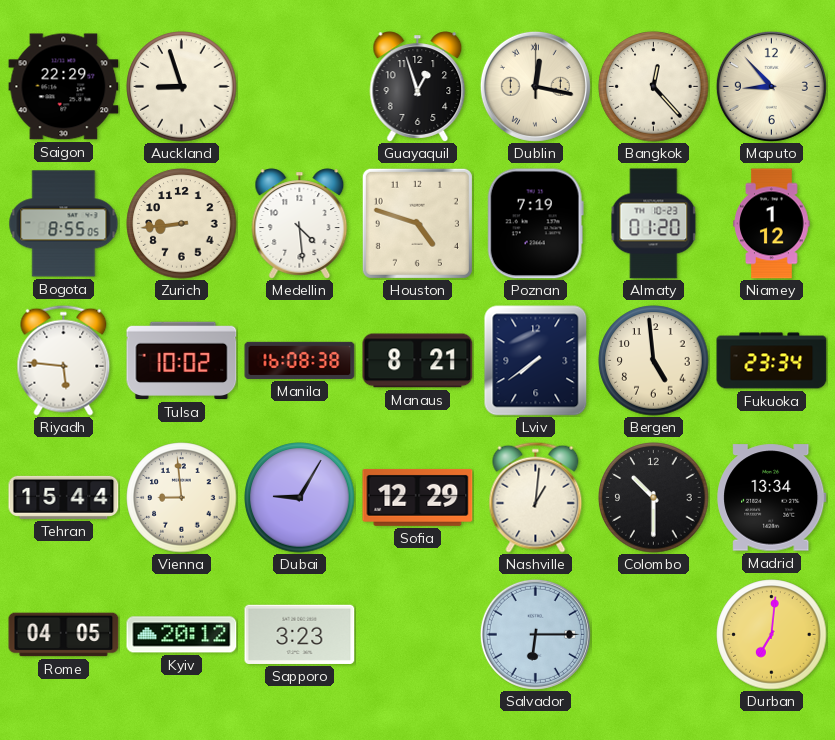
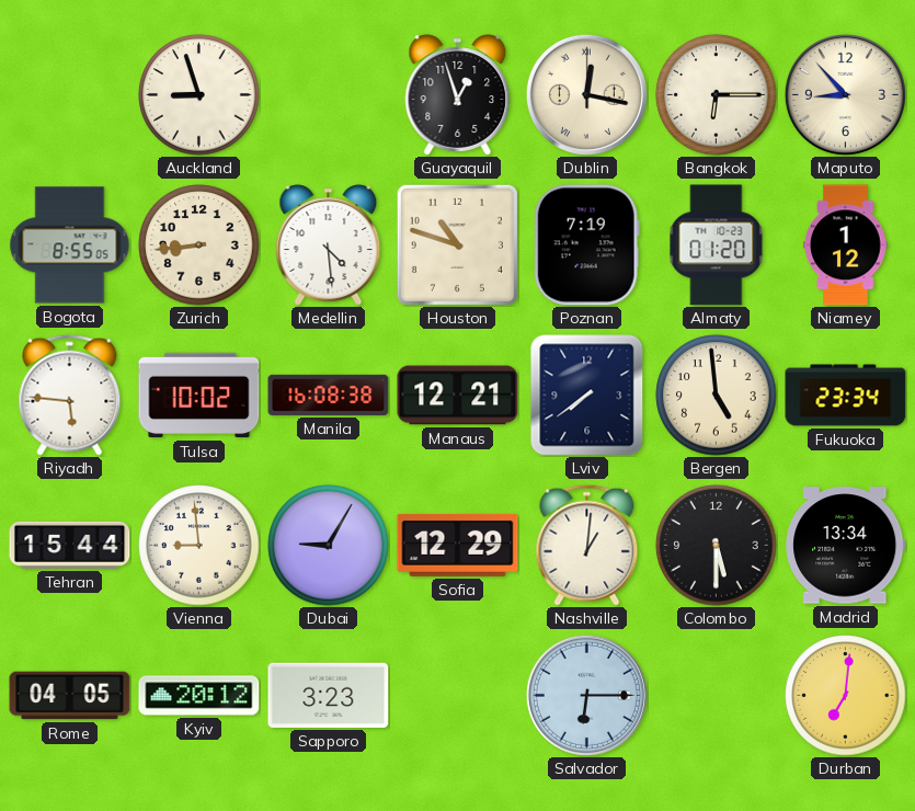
Saigon: 22:29 -> none
Bangkok: 12:23 -> 6:15
Houston: 4:48 -> 10:48
Manaus: 8:21 -> 12:21
Colombo: 10:30 -> 5:30
